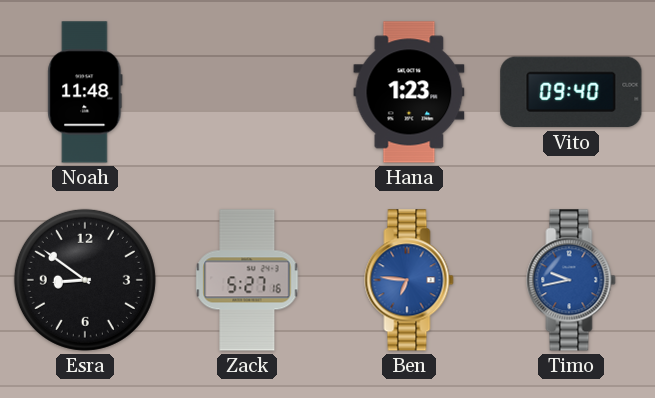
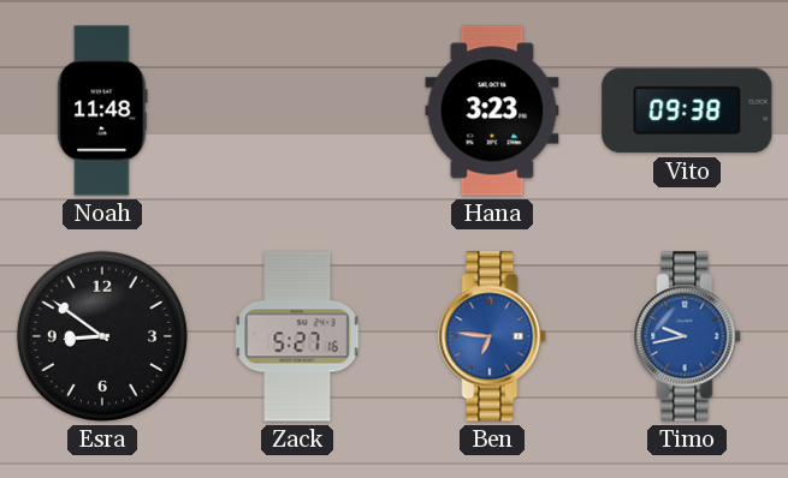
Hana: 1:23 -> 3:23
Vito: 09:40 -> 09:38
